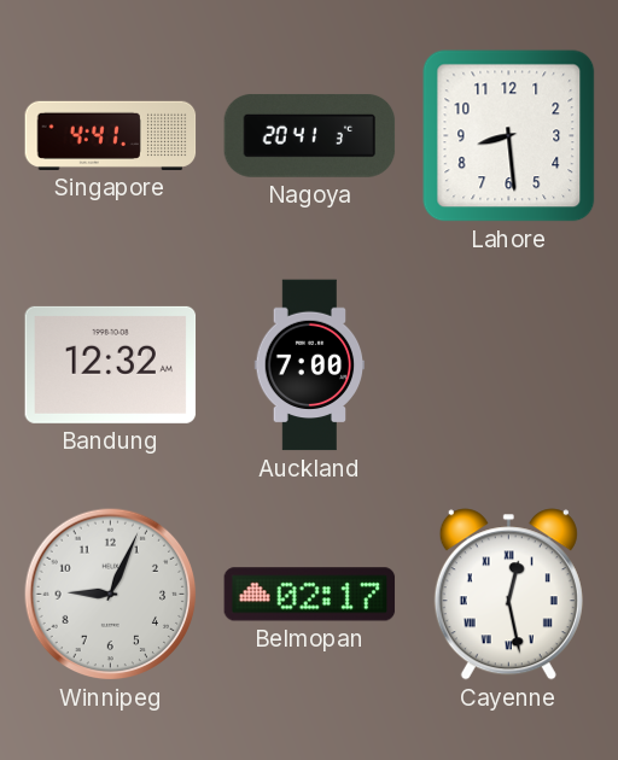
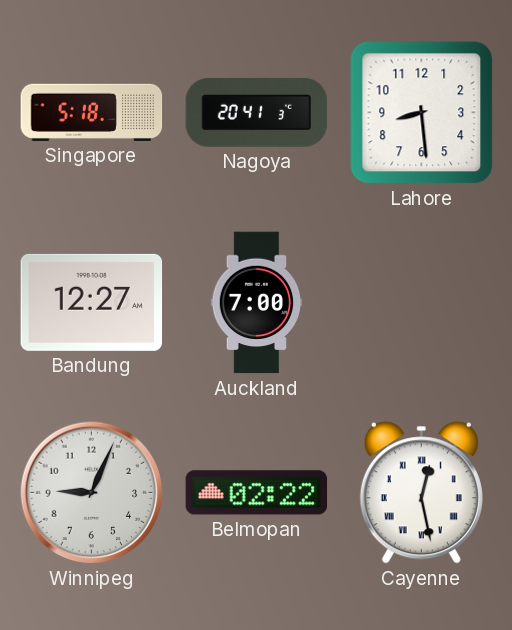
Singapore: 4:41 -> 5:18
Bandung: 12:32 -> 12:27
Belmopan: 02:17 -> 02:22
